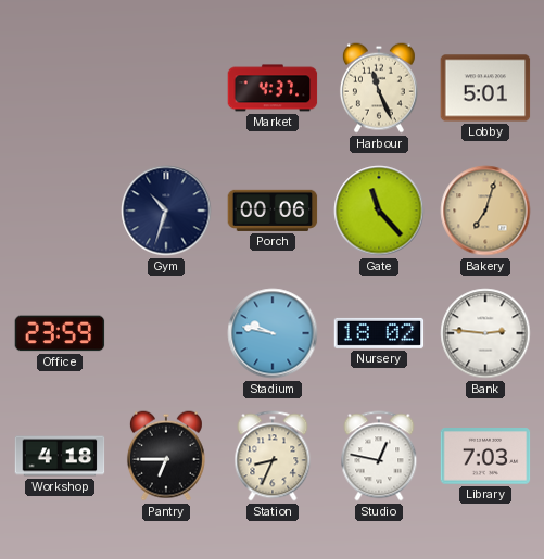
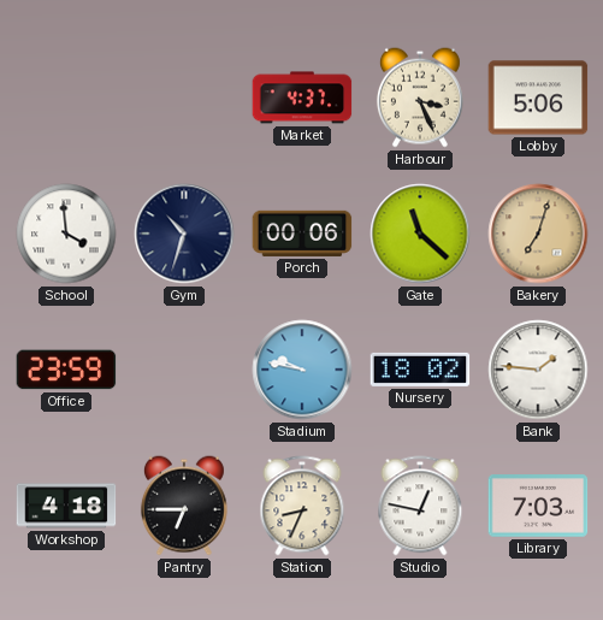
Harbour: 11:26 -> 3:26
Lobby: 5:01 -> 5:06
School: none -> 3:59
Gate: 11:23 -> 11:22
Bank: 2:46 -> 1:46
